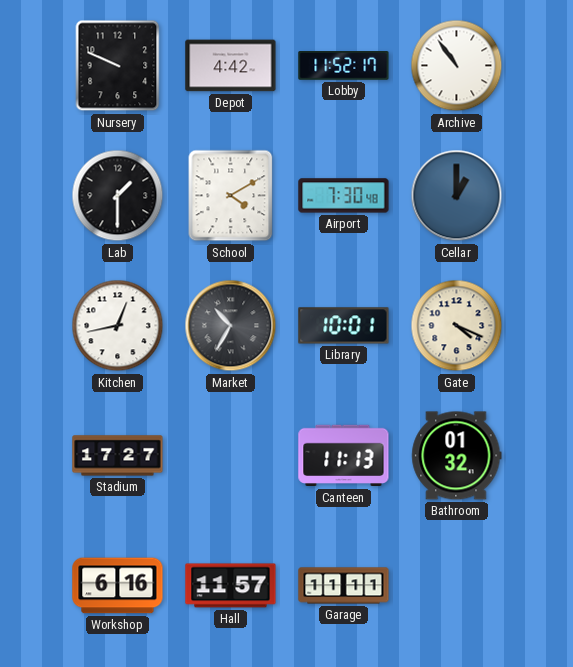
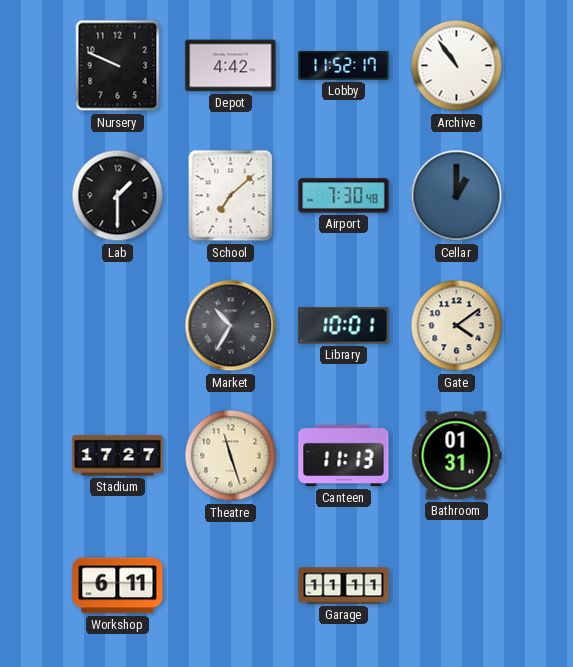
School: 4:10 -> 7:08
Kitchen: 12:43 -> none
Gate: 4:19 -> 4:09
Theatre: none -> 11:27
Bathroom: 01:32 -> 01:31
Workshop: 6:16 -> 6:11
Hall: 11:57 -> none
